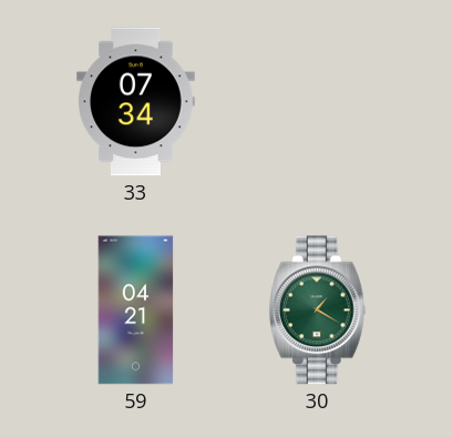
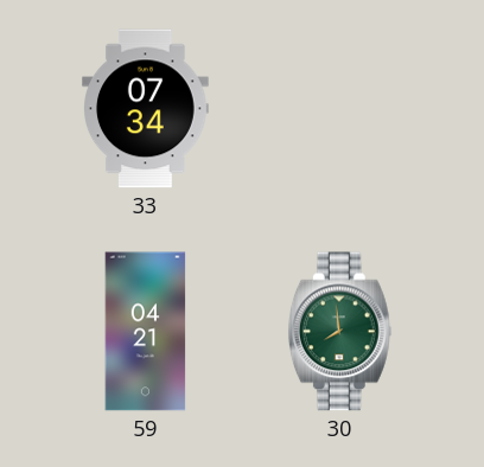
30: 1:20 -> 7:59
